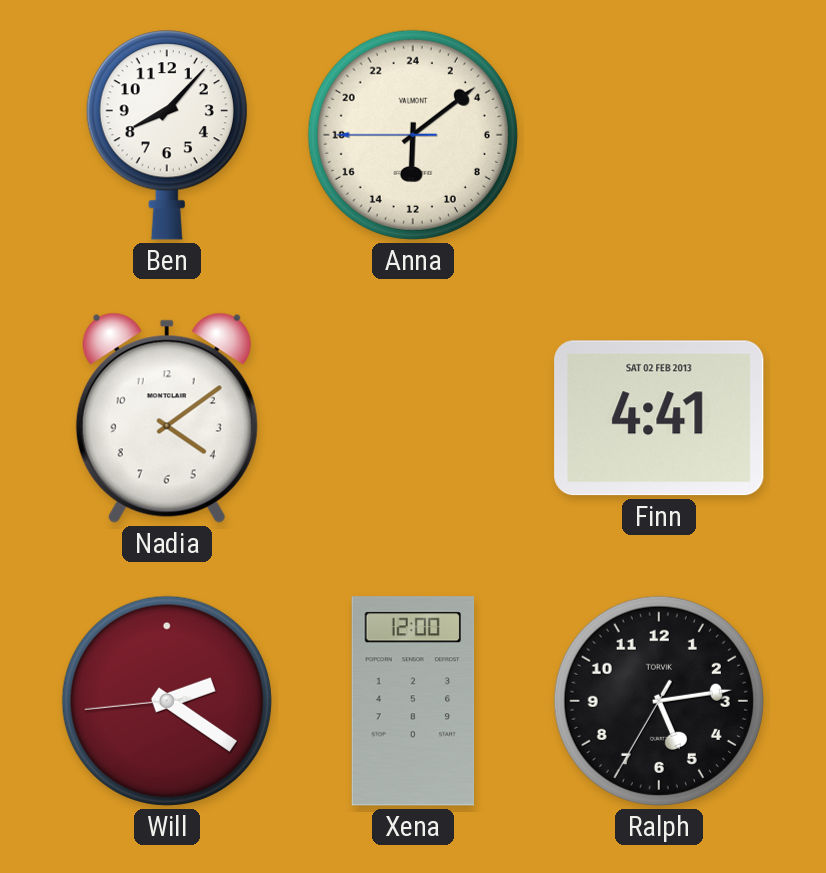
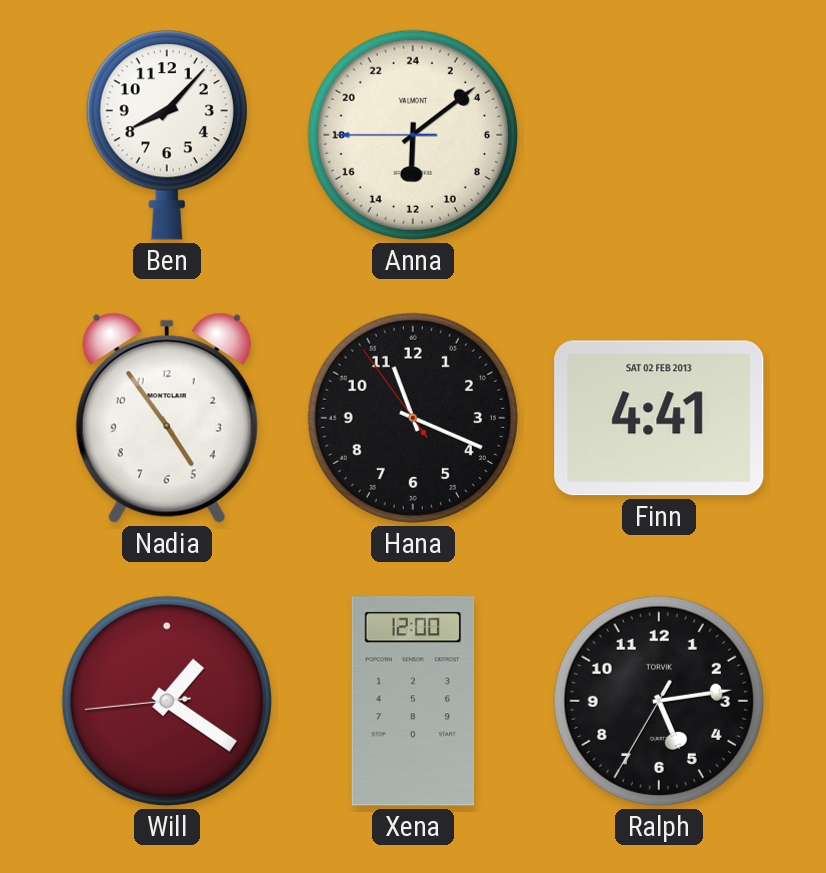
Nadia: 4:09 -> 4:54
Hana: none -> 11:18
Will: 2:20 -> 1:20
